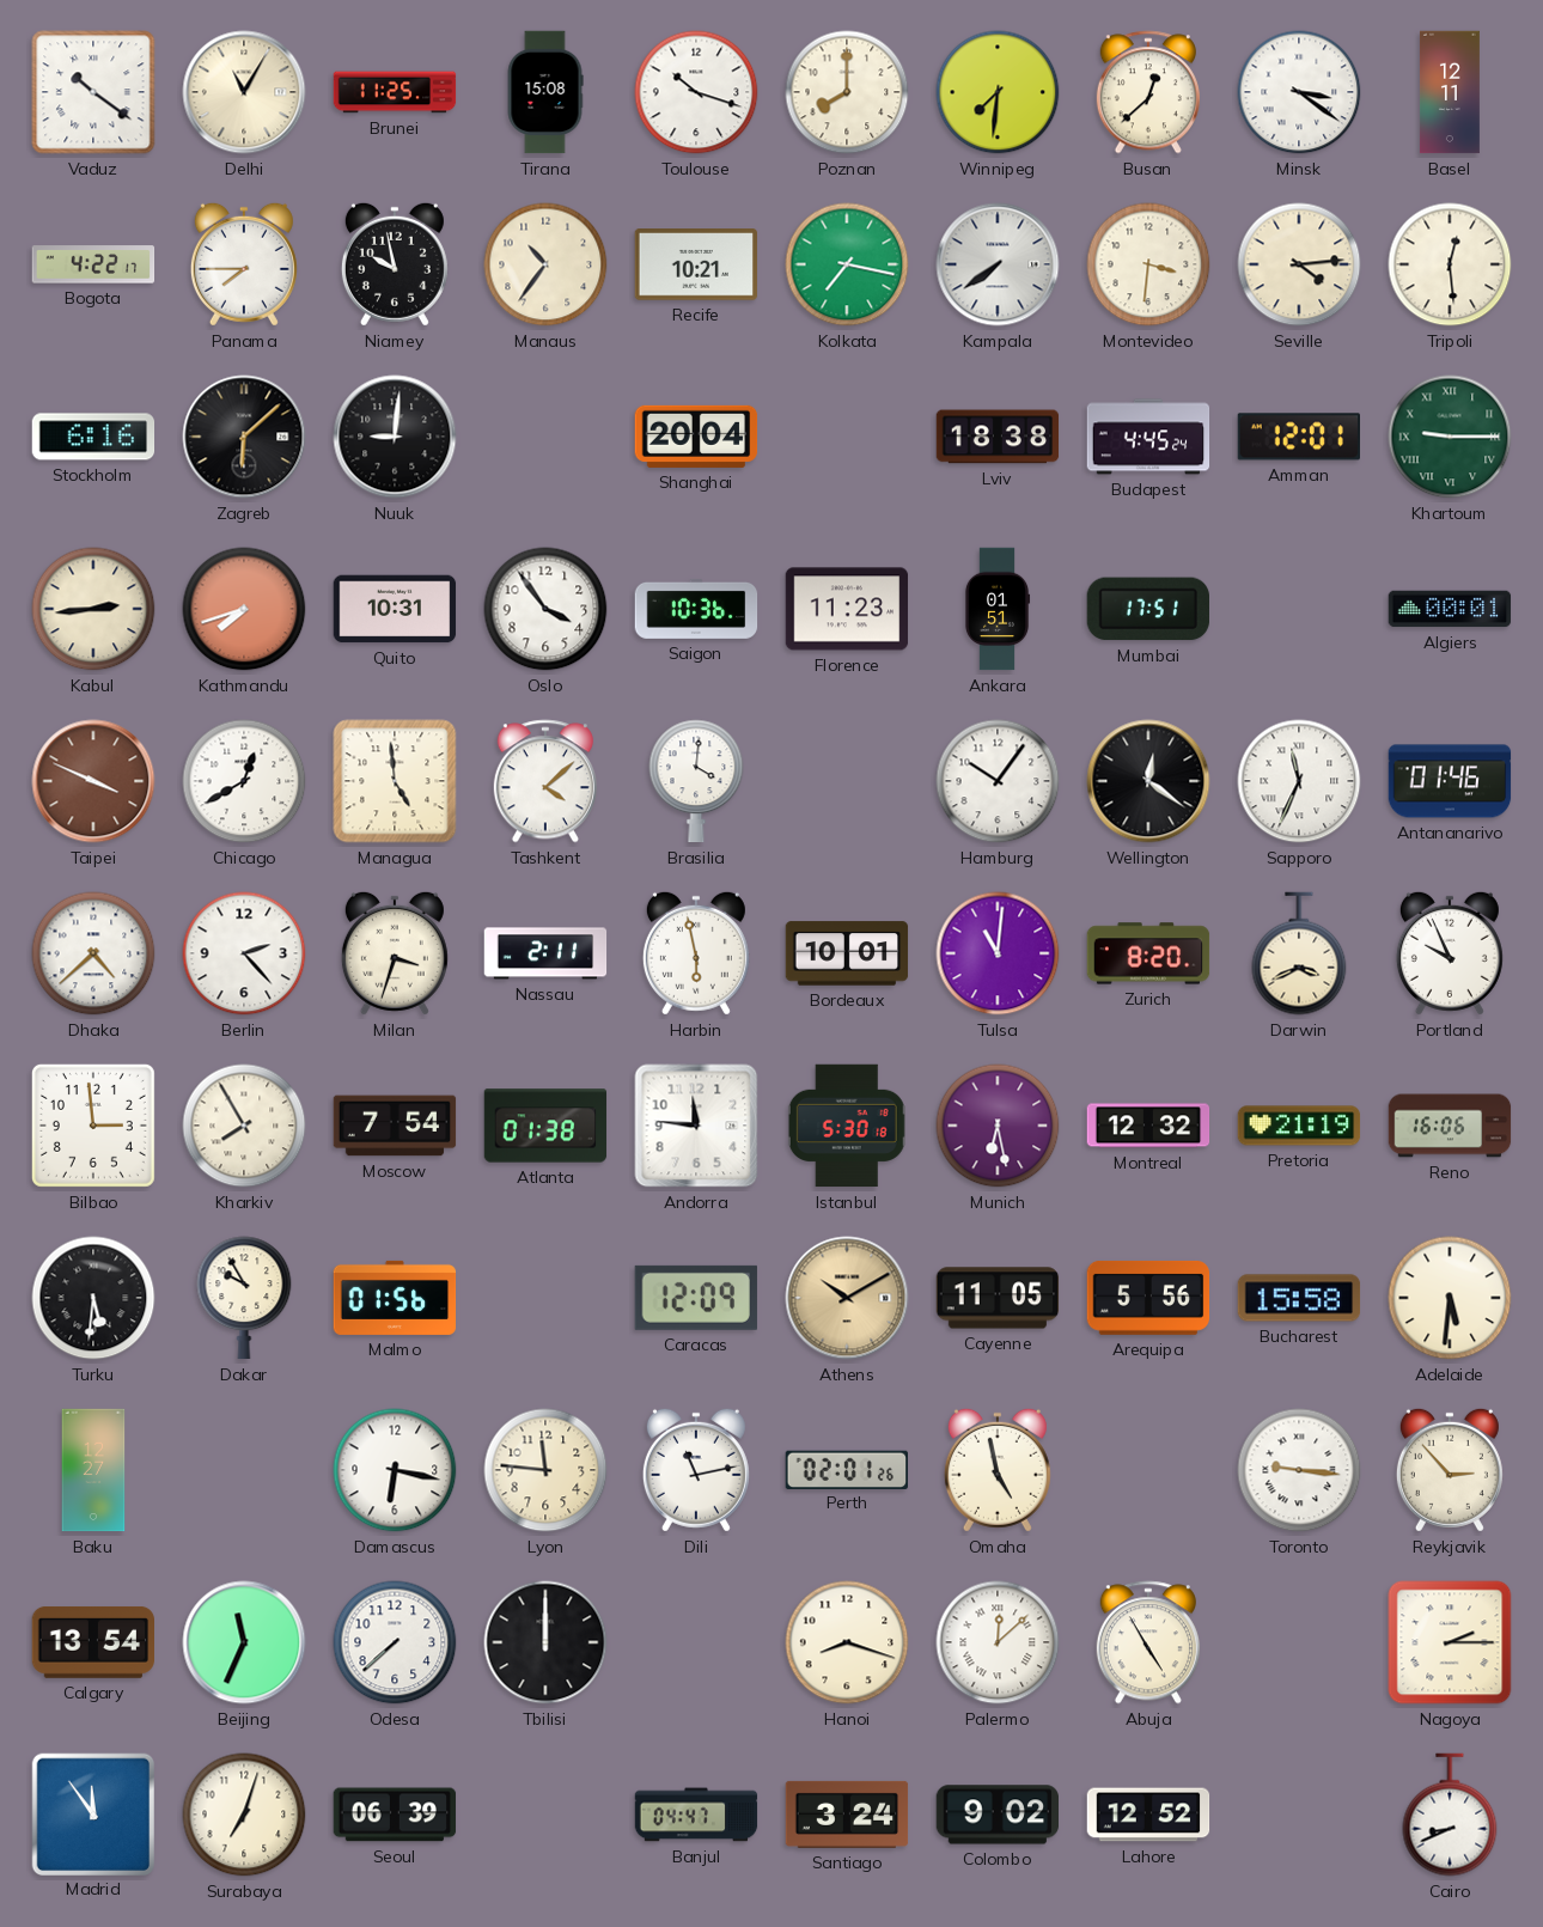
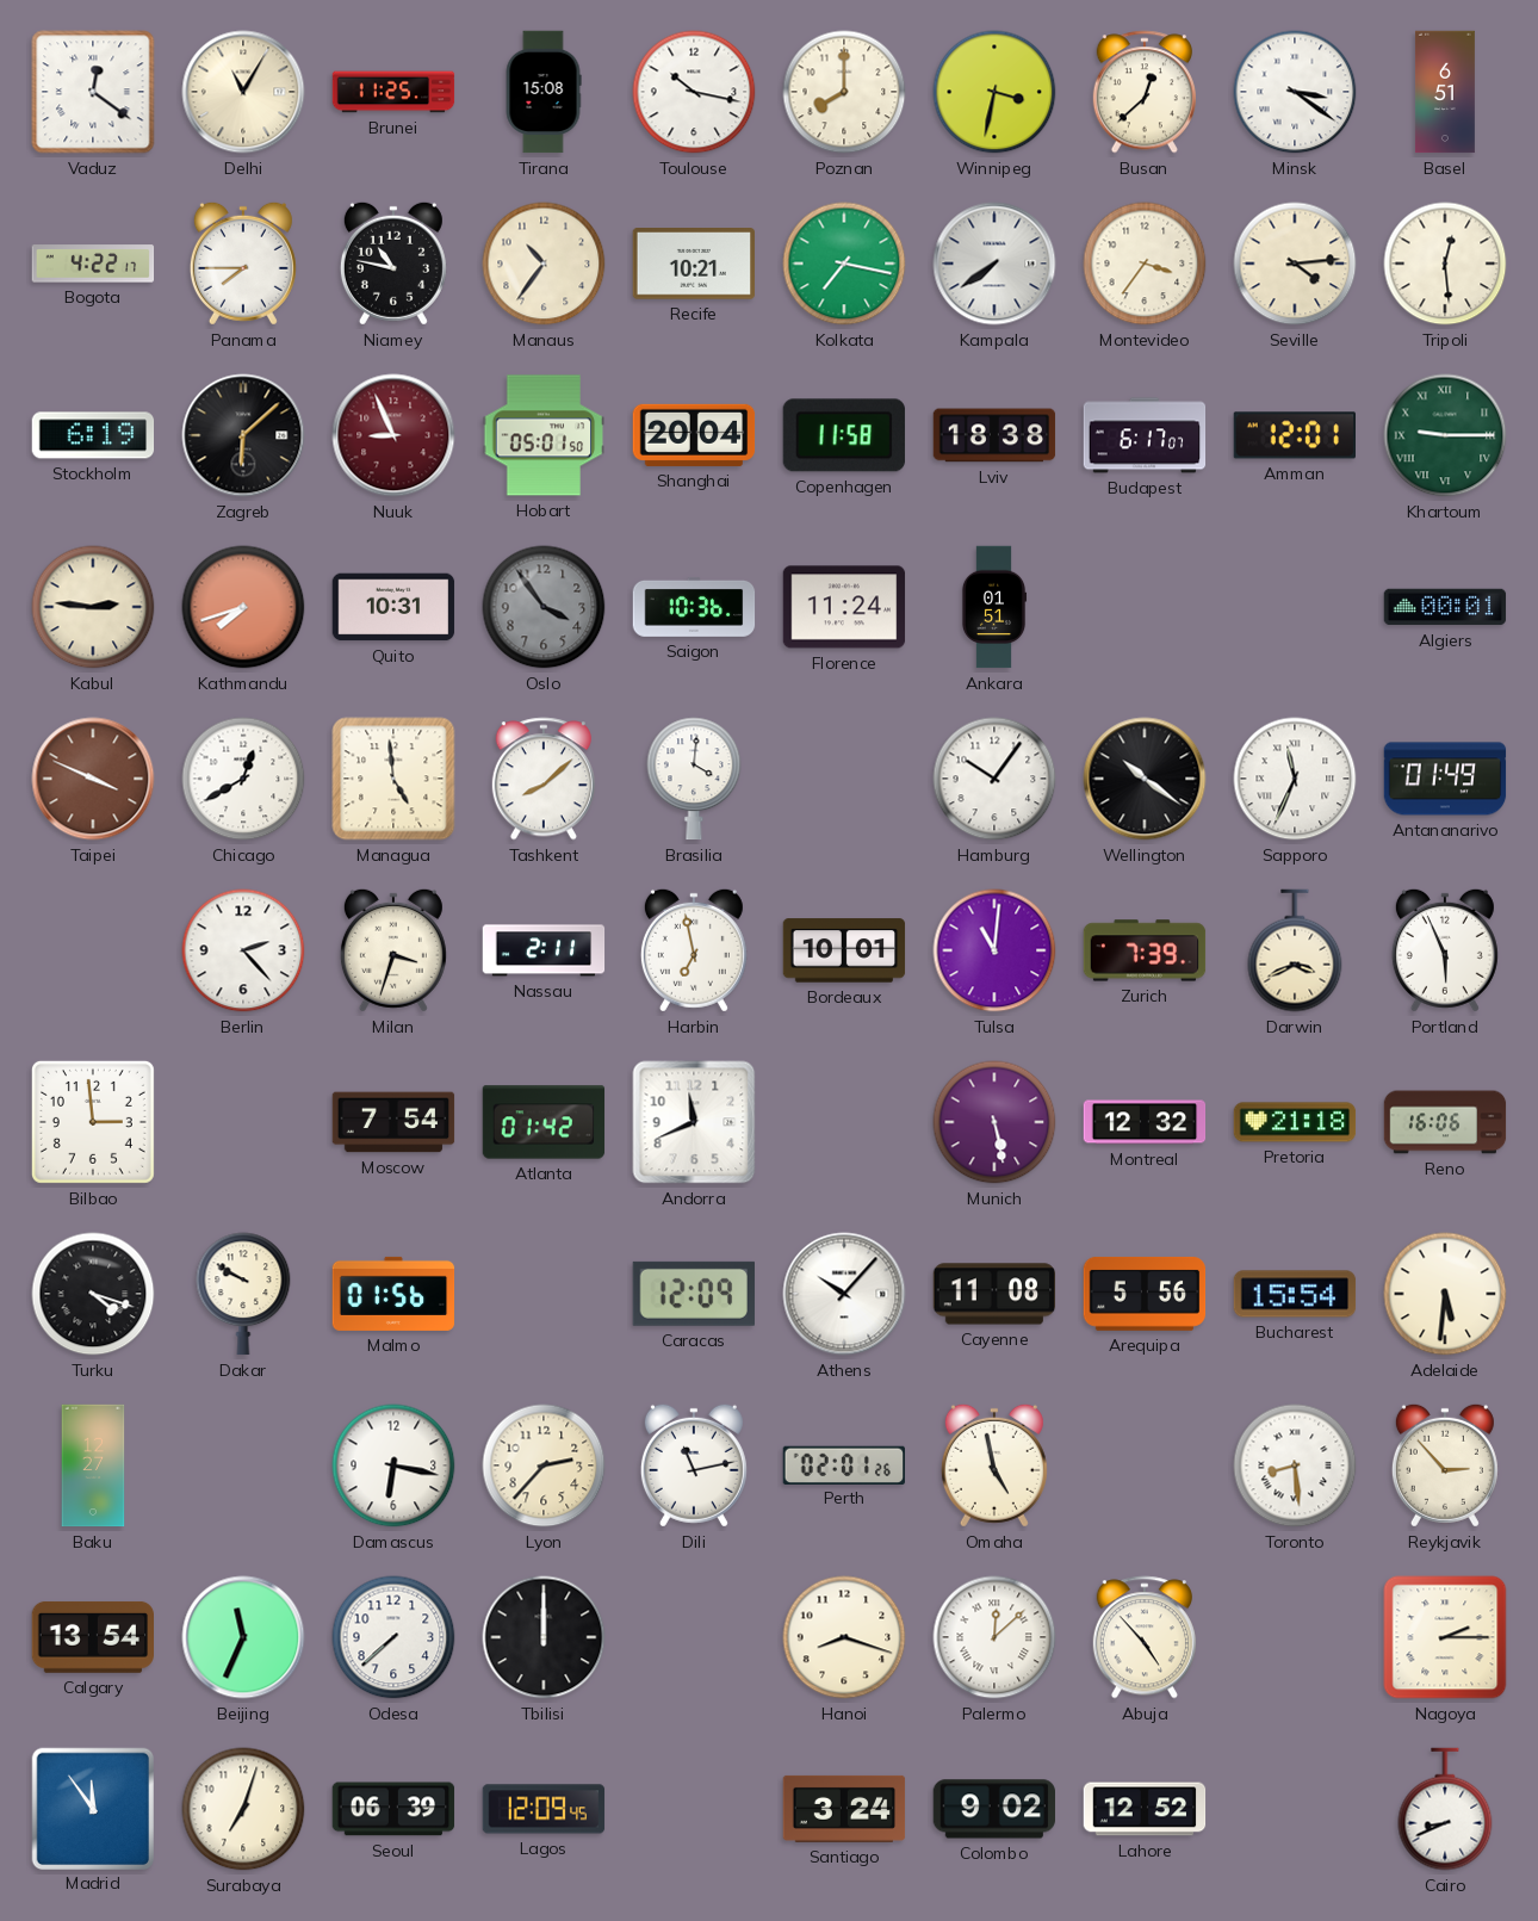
Vaduz: 10:21 -> 12:21
Toulouse: 10:18 -> 10:17
Winnipeg: 7:31 -> 3:32
Basel: 12:11 -> 6:51
Niamey: 9:58 -> 10:47
Montevideo: 3:31 -> 3:36
Stockholm: 6:16 -> 6:19
Nuuk: 9:01 -> 8:56
Nuuk dial: black -> burgundy
Hobart: none -> 05:01
Copenhagen: none -> 11:58
Budapest: 4:45 -> 6:17
Kabul: 2:44 -> 2:46
Oslo dial: white -> grey
Florence: 11:23 -> 11:24
Mumbai: 17:51 -> none
Tashkent: 4:08 -> 8:08
Wellington: 12:21 -> 10:21
Antananarivo: 01:46 -> 01:49
Dhaka: 4:38 -> none
Harbin: 5:58 -> 6:58
Zurich: 8:20 -> 7:39
Portland: 9:56 -> 5:56
Kharkiv: 7:55 -> none
Atlanta: 01:38 -> 01:42
Andorra: 11:46 -> 11:41
Istanbul: 5:30 -> none
Munich: 6:28 -> 5:28
Pretoria: 21:19 -> 21:18
Turku: 5:31 -> 4:18
Dakar: 9:55 -> 9:50
Athens: 10:10 -> 10:07
Athens dial: champagne -> white
Cayenne: 11:05 -> 11:08
Bucharest: 15:58 -> 15:54
Lyon: 11:46 -> 2:37
Toronto: 9:16 -> 8:29
Abuja: 4:55 -> 4:53
Lagos: none -> 12:09
Banjul: 04:47 -> none
